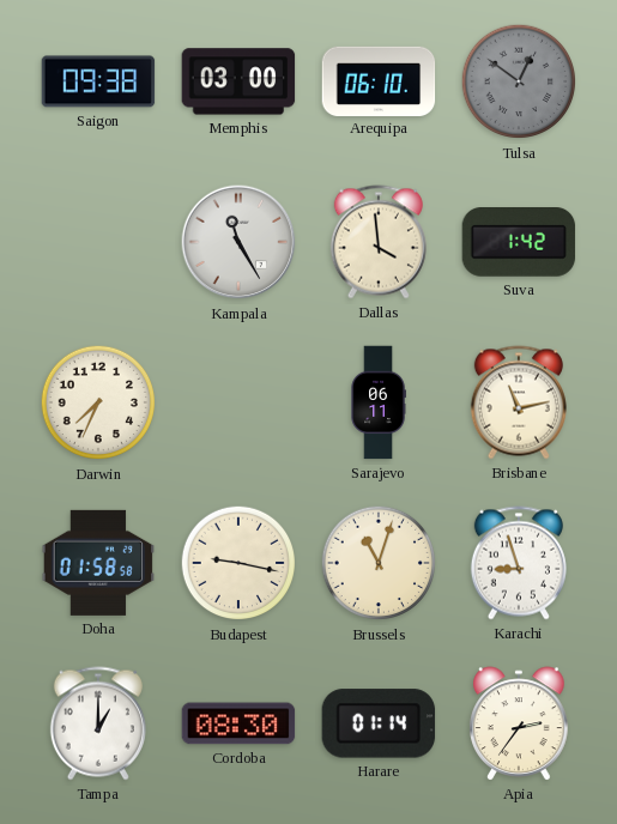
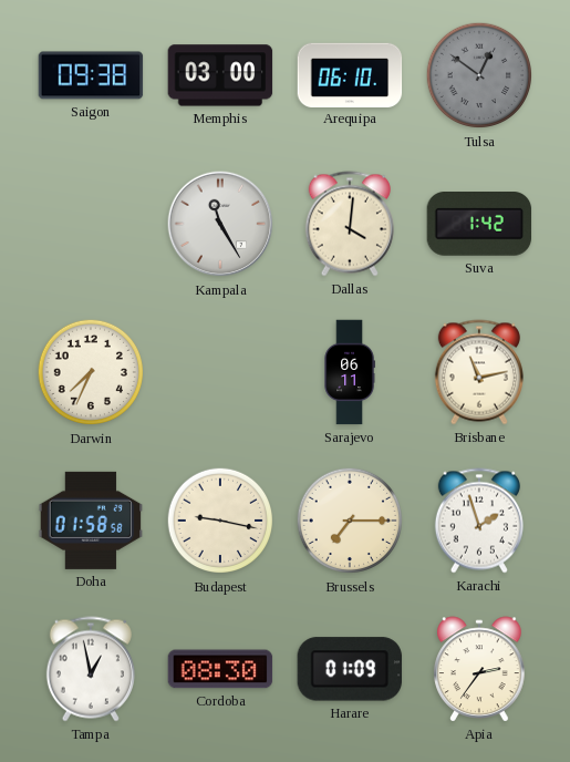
Dallas: 3:59 -> 4:01
Brussels: 11:03 -> 7:15
Karachi: 8:57 -> 1:57
Tampa: 1:00 -> 12:58
Harare: 01:14 -> 01:09
